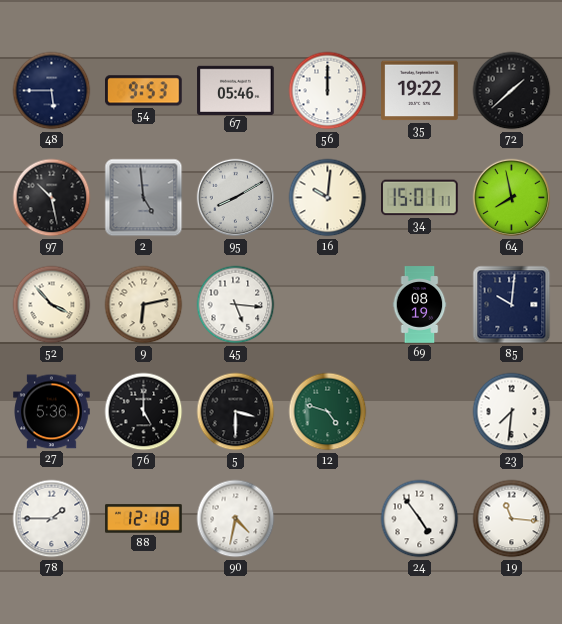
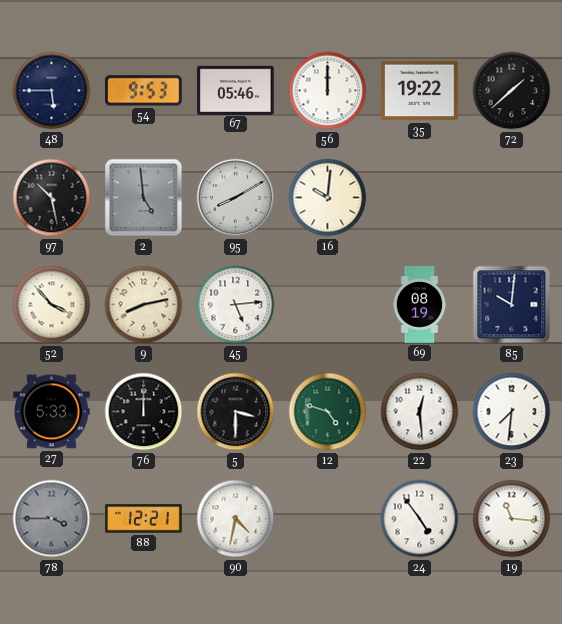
34: 15:01 -> none
64: 7:58 -> none
9: 6:13 -> 8:13
45: 5:16 -> 5:14
27: 5:36 -> 5:33
76: 5:00 -> 12:00
22: none -> 12:29
78: 1:45 -> 3:45
78 dial: white -> grey
88: 12:18 -> 12:21
